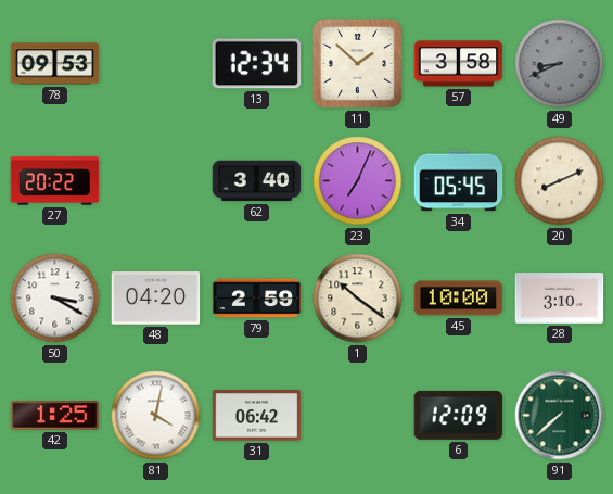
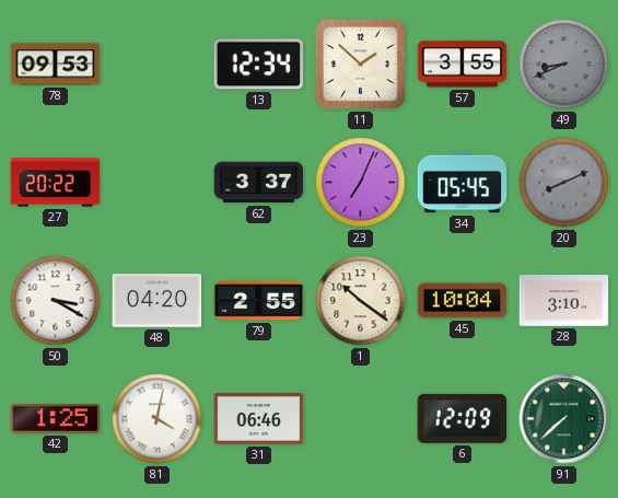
57: 3:58 -> 3:55
62: 3:40 -> 3:37
20 dial: cream -> grey
79: 2:59 -> 2:55
45: 10:00 -> 10:04
31: 06:42 -> 06:46
